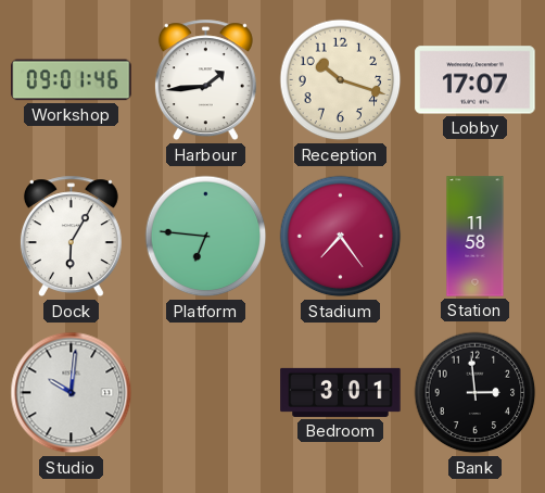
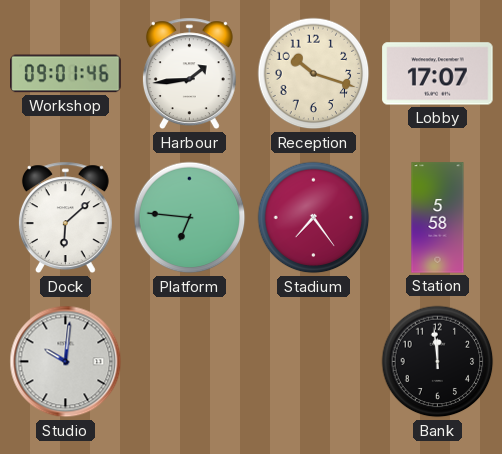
Dock: 6:05 -> 6:08
Station: 11:58 -> 5:58
Bedroom: 3:01 -> none
Bank: 2:59 -> 11:59
